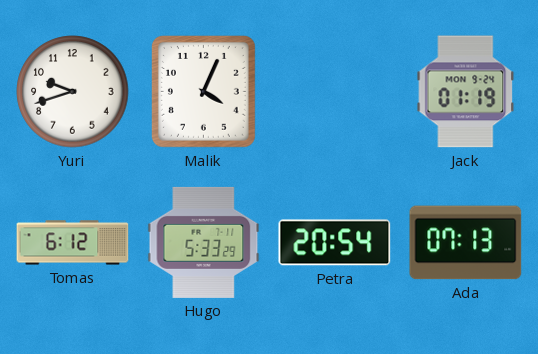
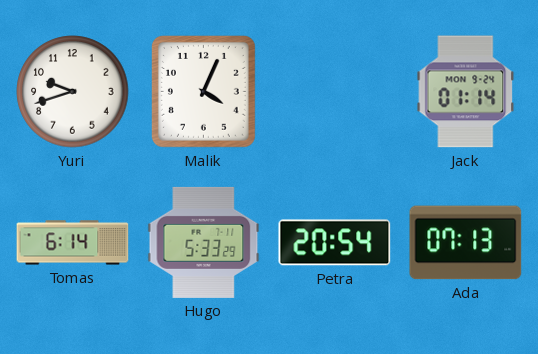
Jack: 01:19 -> 01:14
Tomas: 6:12 -> 6:14
